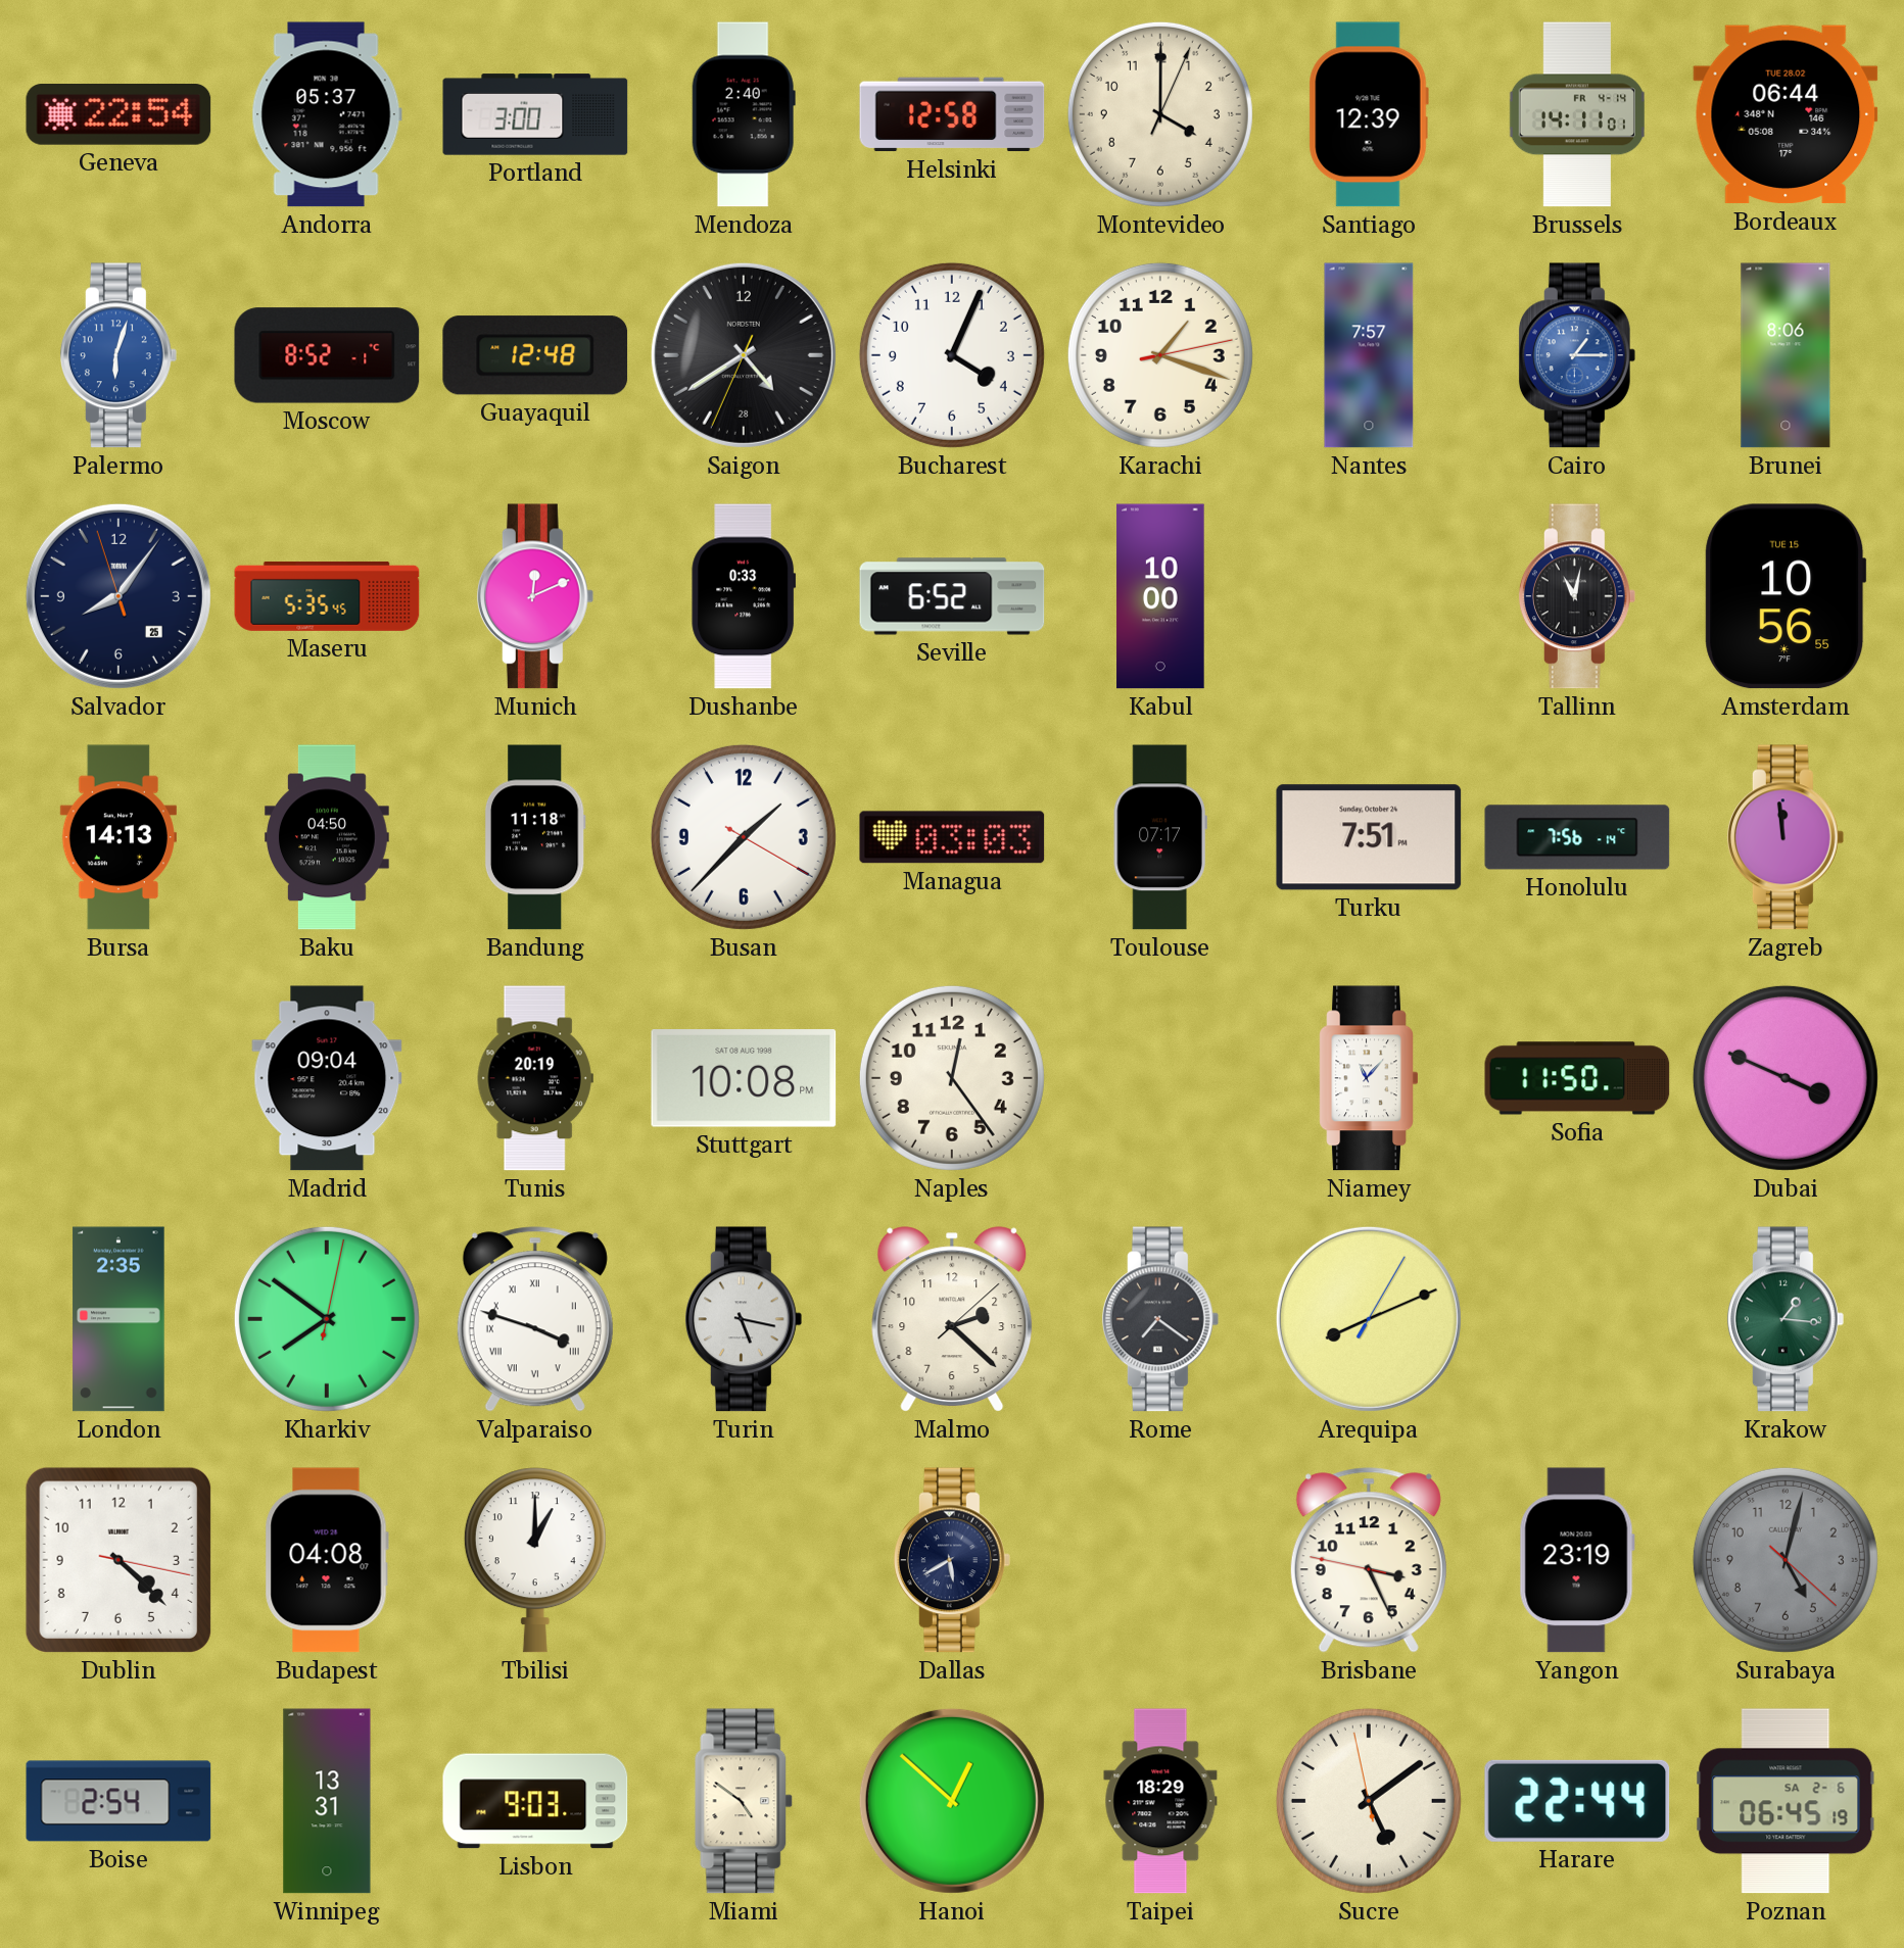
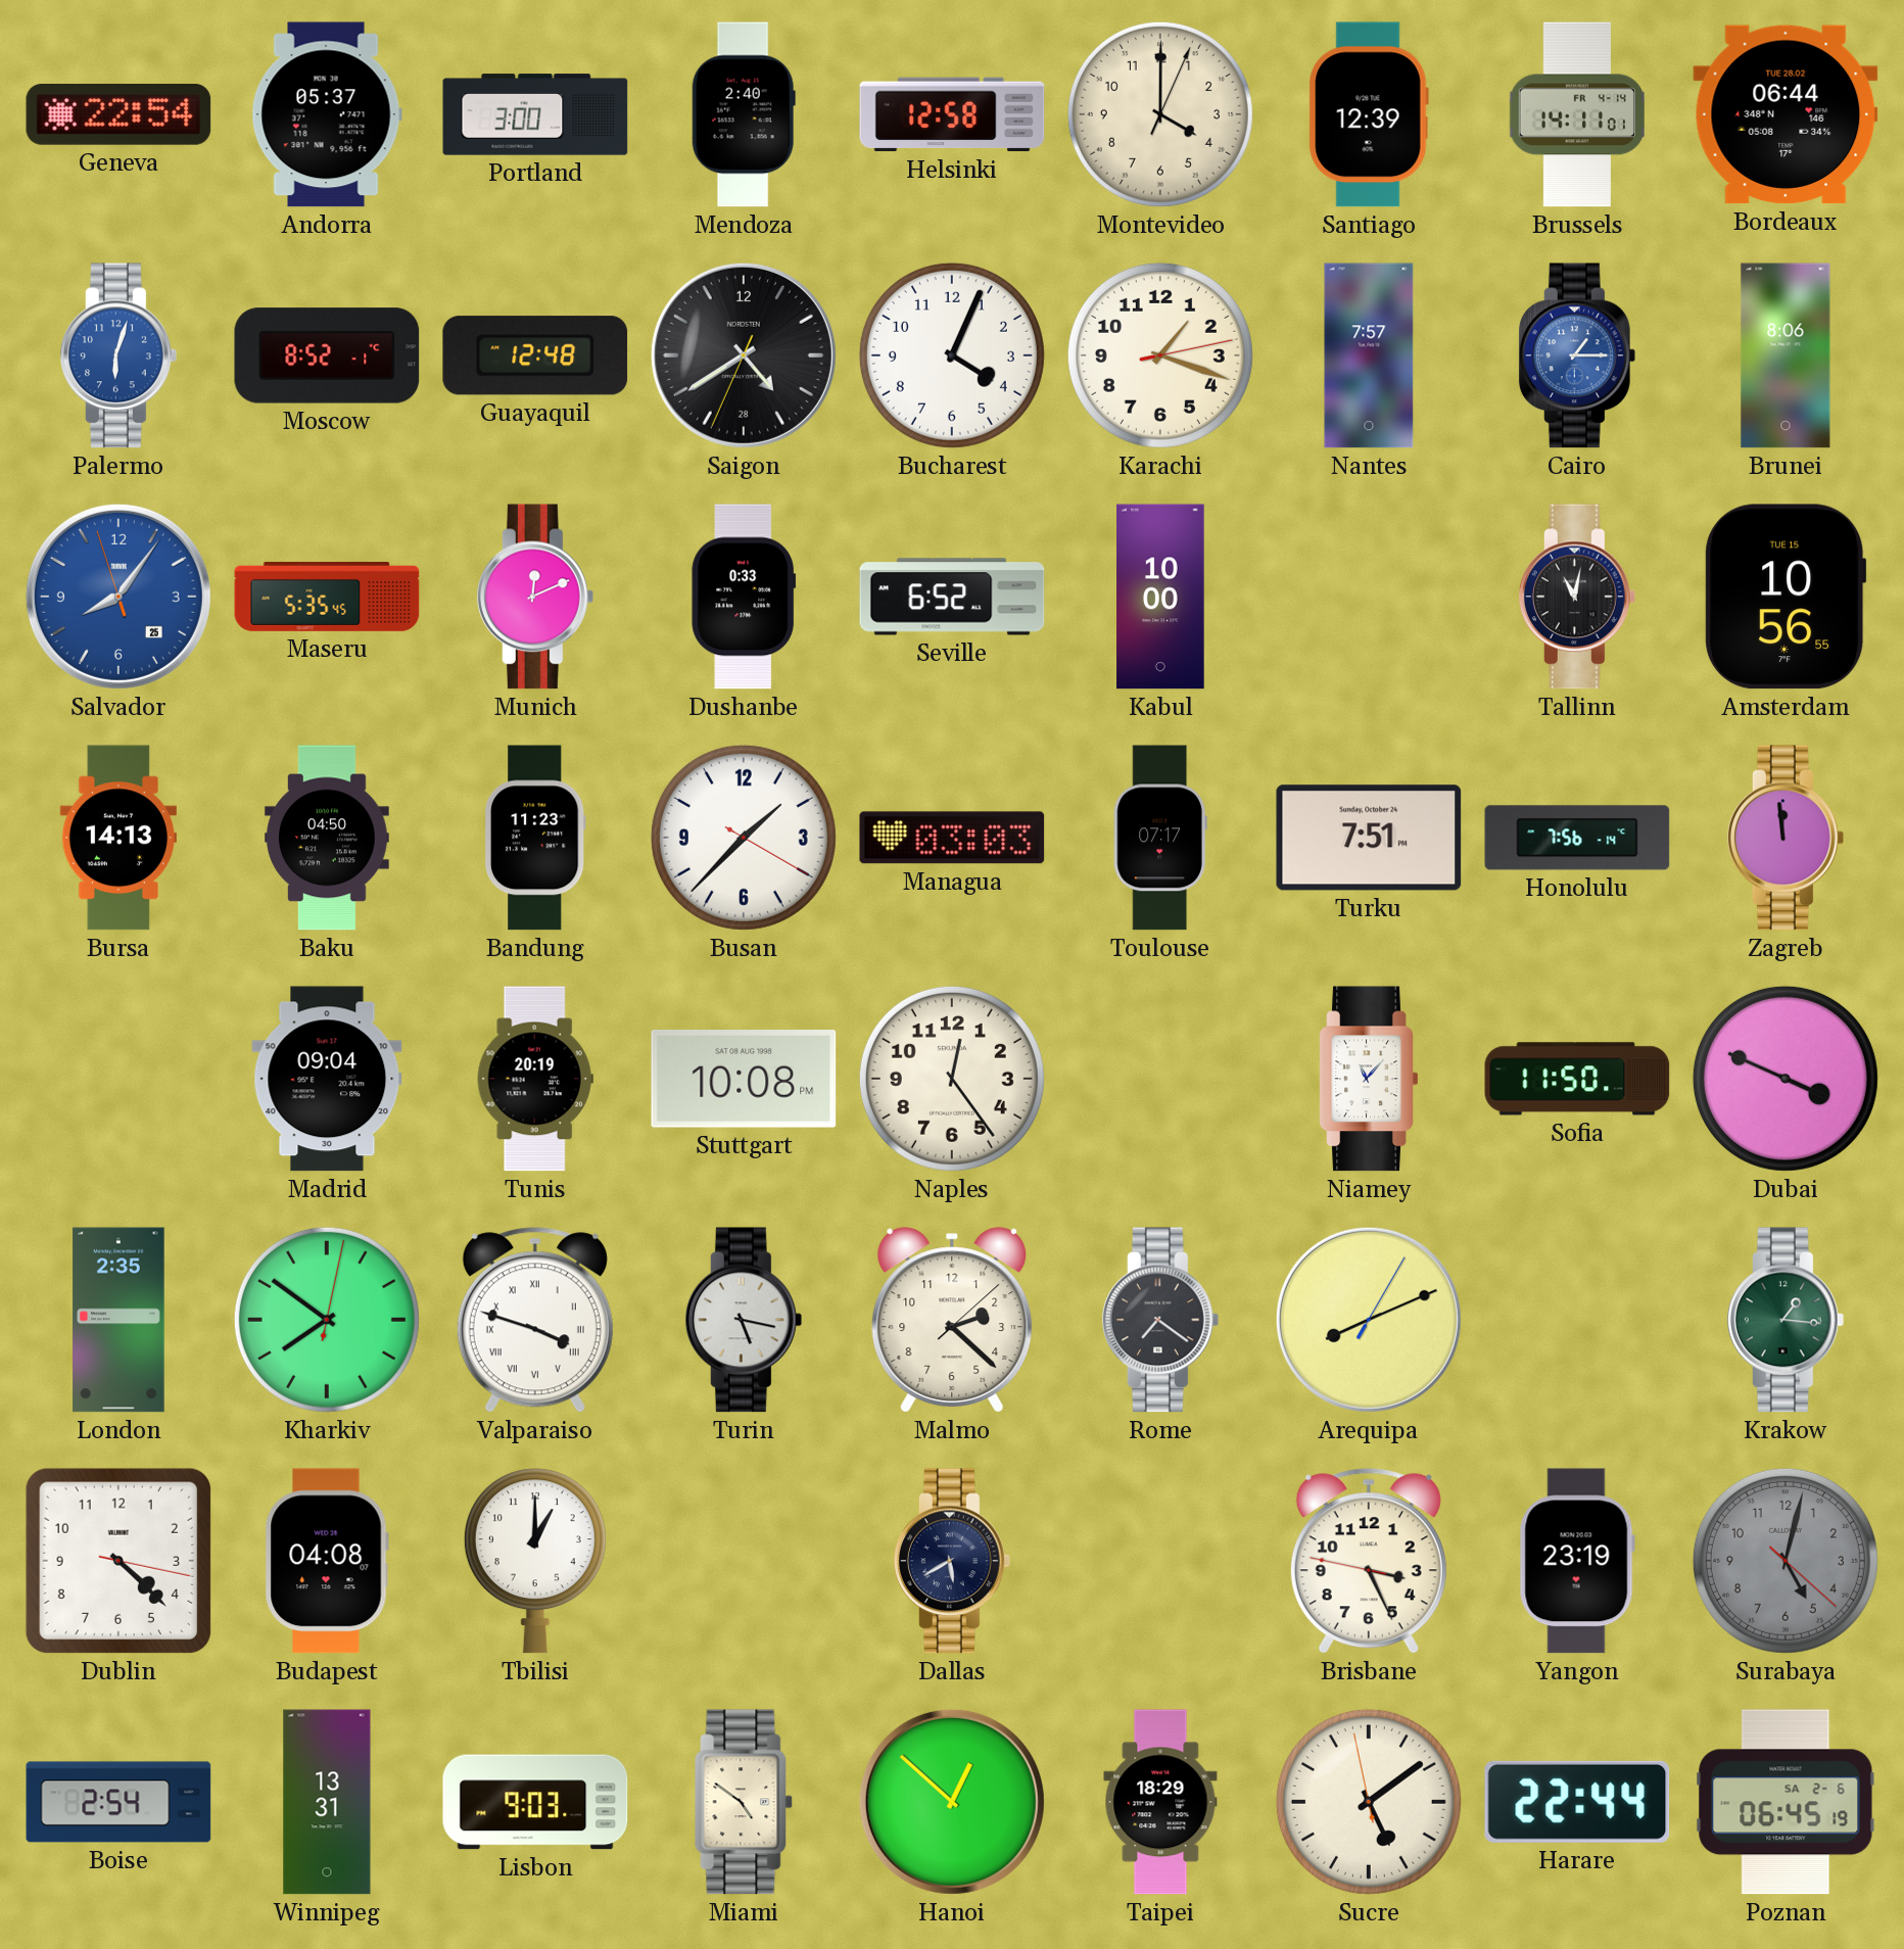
Salvador dial: navy -> blue
Bandung: 11:18 -> 11:23
